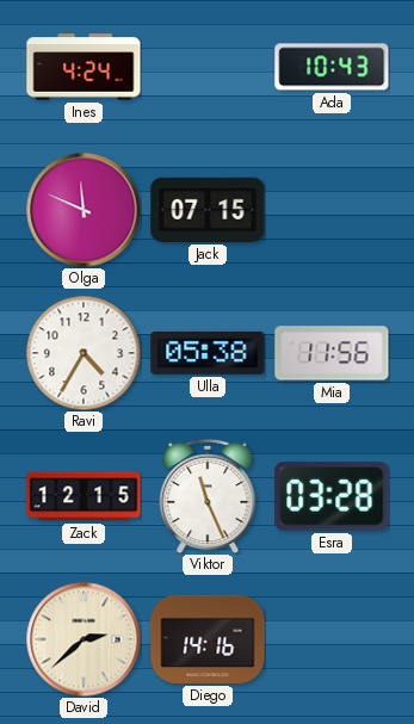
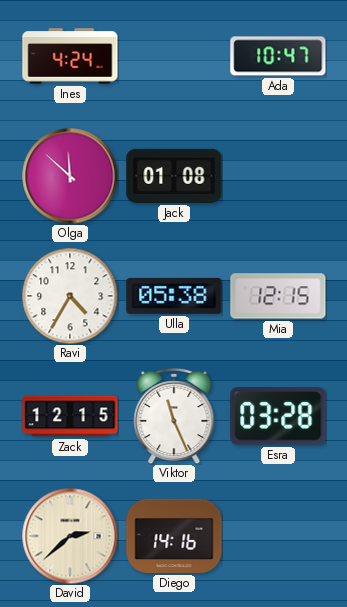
Ada: 10:43 -> 10:47
Olga: 11:49 -> 11:52
Jack: 07:15 -> 01:08
Mia: 11:56 -> 12:15
